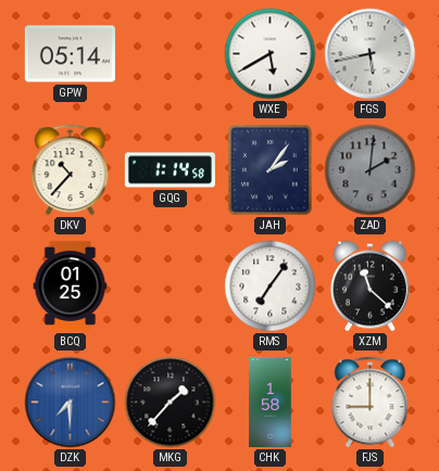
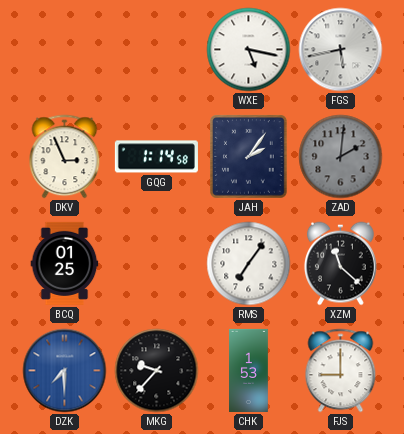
GPW: 05:14 -> none
WXE: 5:40 -> 5:17
DKV: 10:37 -> 2:56
MKG: 1:37 -> 9:37
CHK: 1:58 -> 1:53
